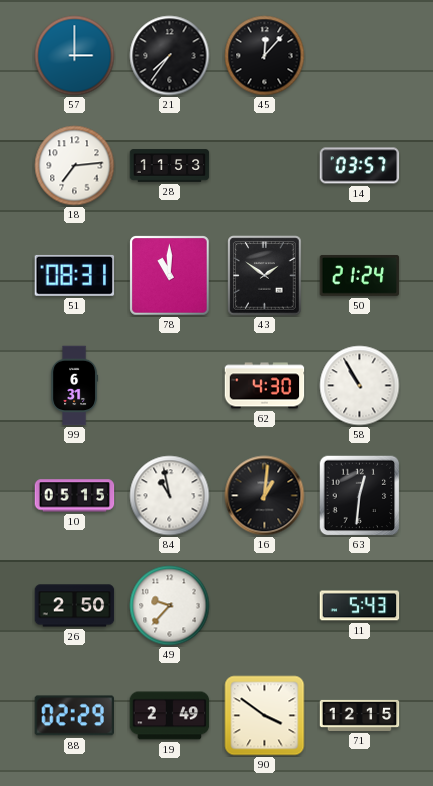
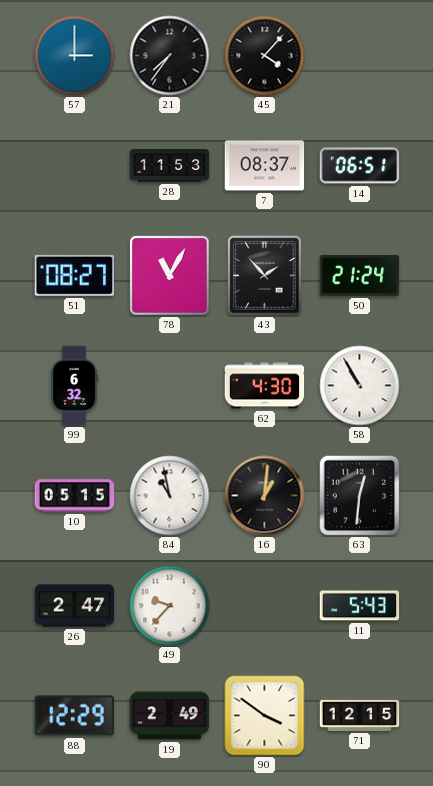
45: 12:07 -> 4:07
18: 7:14 -> none
7: none -> 08:37
14: 03:57 -> 06:51
51: 08:31 -> 08:27
78: 11:00 -> 11:05
43: 1:51 -> 1:53
99: 6:31 -> 6:32
26: 2:50 -> 2:47
88: 02:29 -> 12:29
